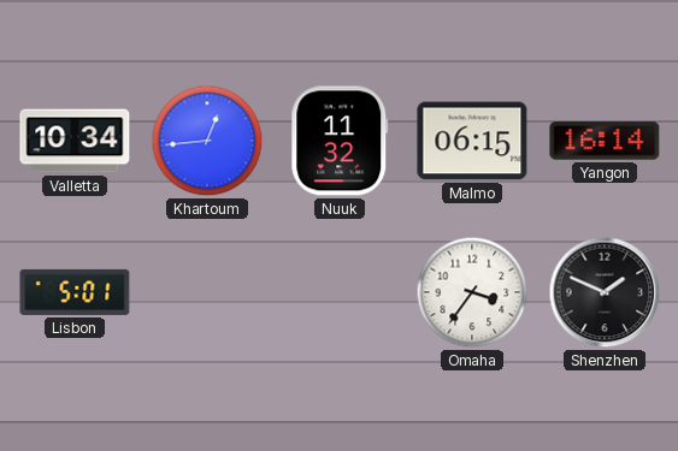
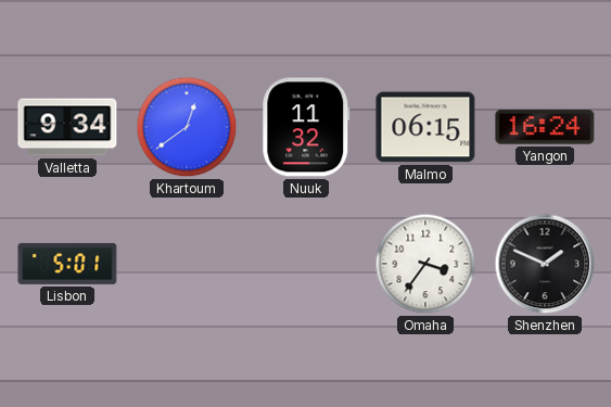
Valletta: 10:34 -> 9:34
Khartoum: 12:44 -> 12:39
Yangon: 16:14 -> 16:24
